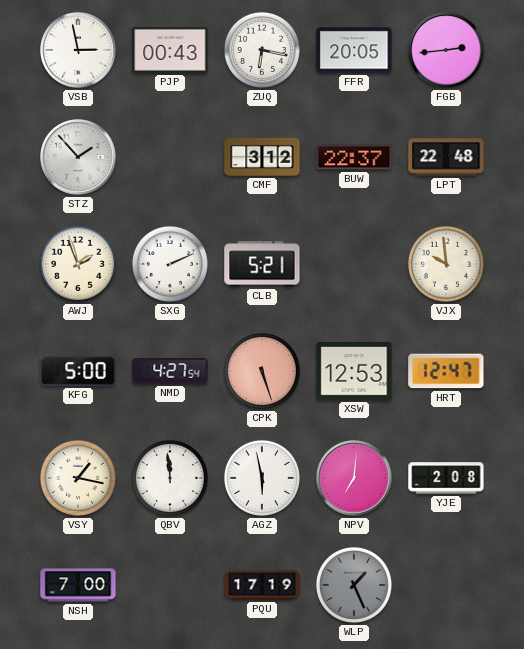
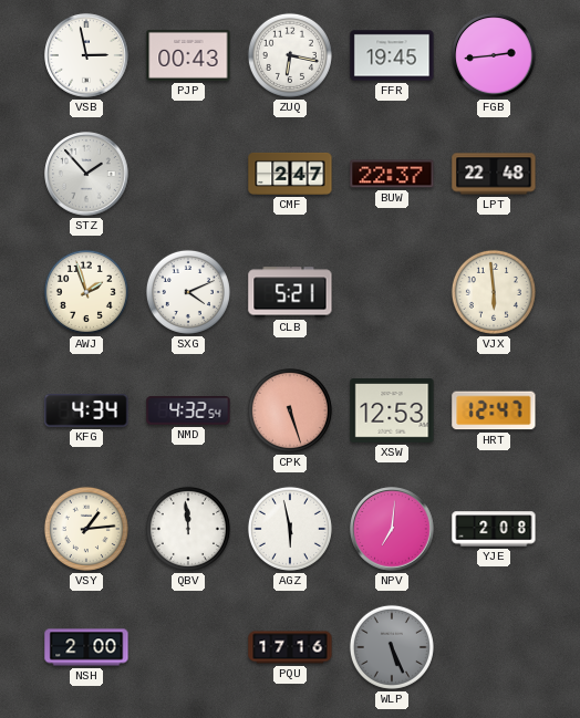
FFR: 20:05 -> 19:45
CMF: 3:12 -> 2:47
SXG: 2:11 -> 4:11
VJX: 9:59 -> 5:59
KFG: 5:00 -> 4:34
NMD: 4:27 -> 4:32
VSY: 1:17 -> 1:14
NSH: 7:00 -> 2:00
PQU: 17:19 -> 17:16
WLP: 1:26 -> 5:26
